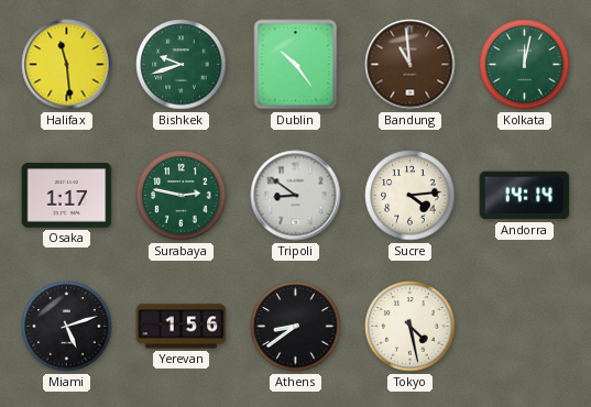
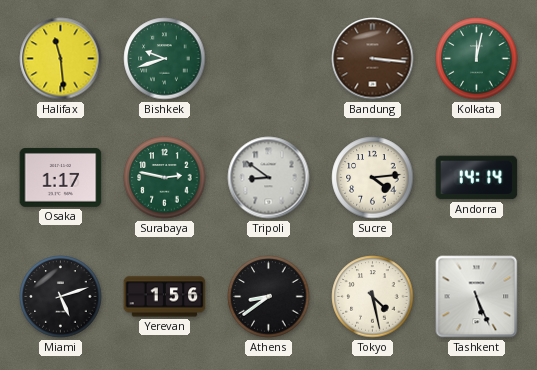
Dublin: 10:24 -> none
Bandung: 10:59 -> 3:16
Tashkent: none -> 5:26
